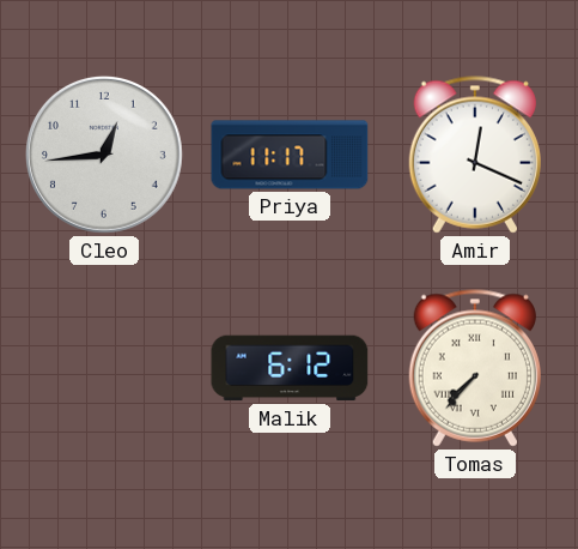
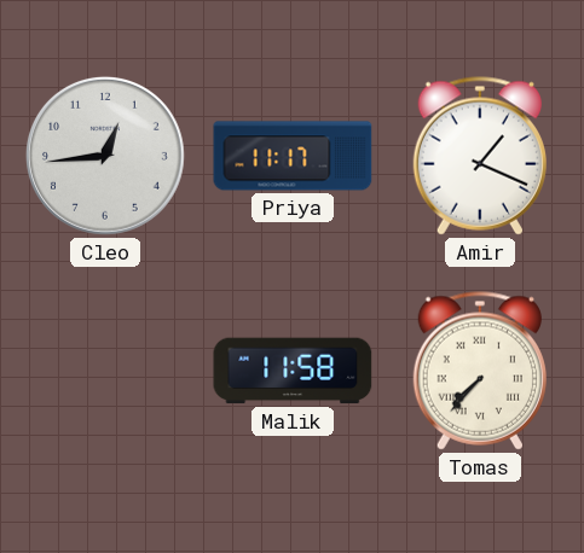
Amir: 12:19 -> 1:19
Malik: 6:12 -> 11:58
